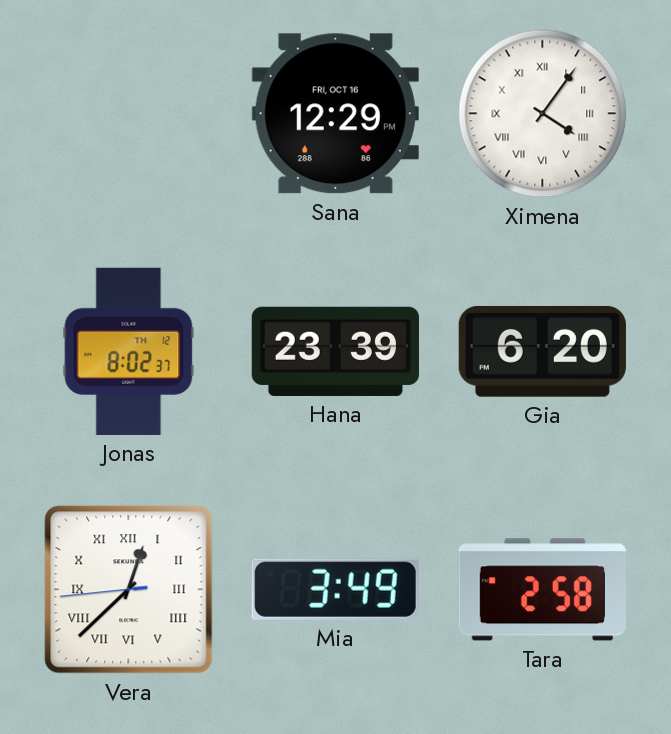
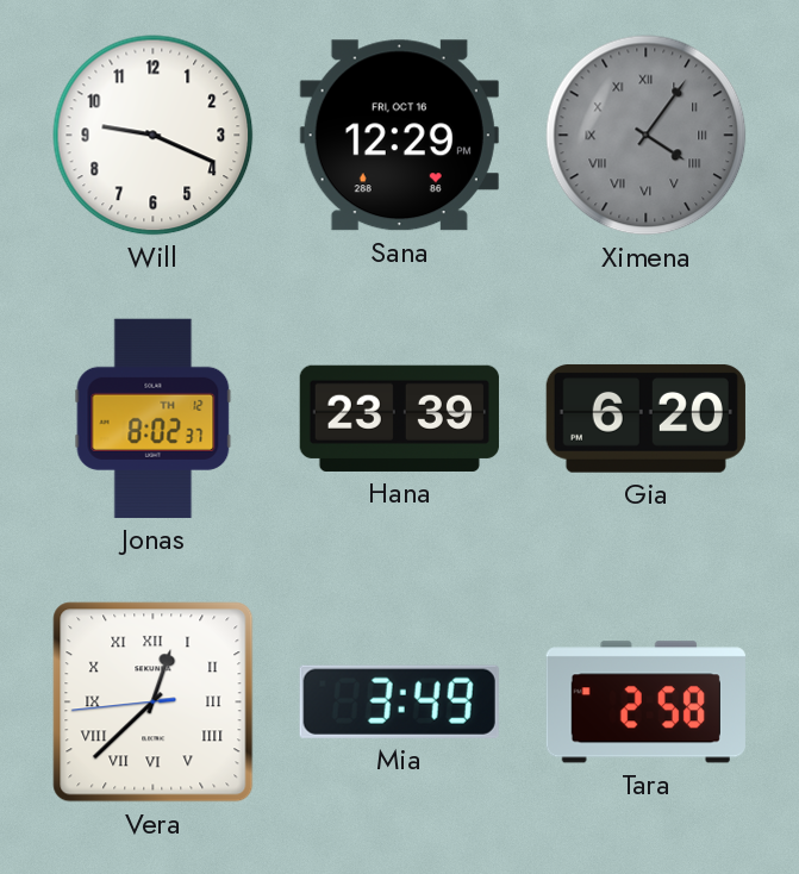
Will: none -> 9:19
Ximena dial: white -> grey
